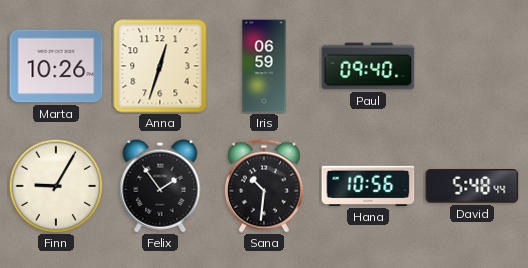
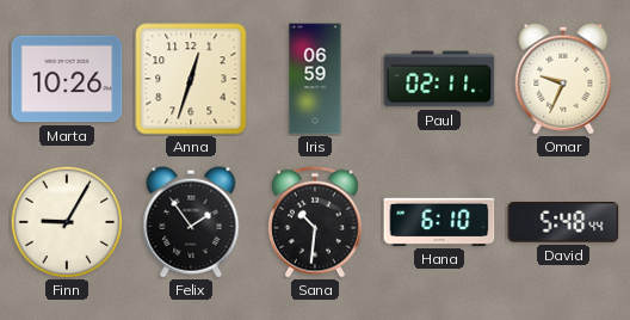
Paul: 09:40 -> 02:11
Omar: none -> 9:34
Hana: 10:56 -> 6:10
